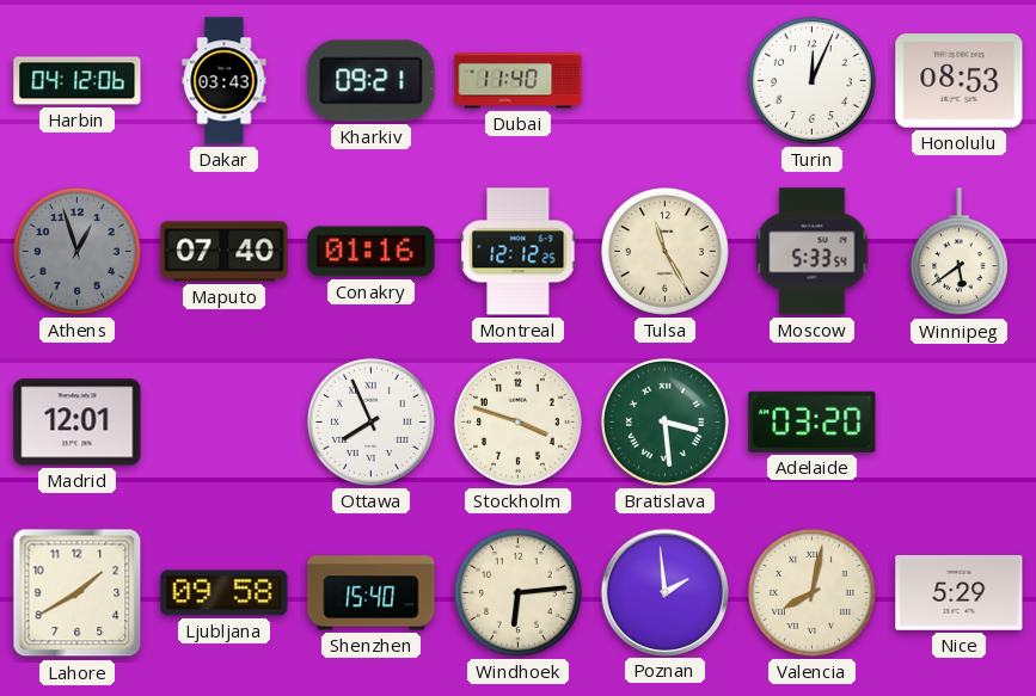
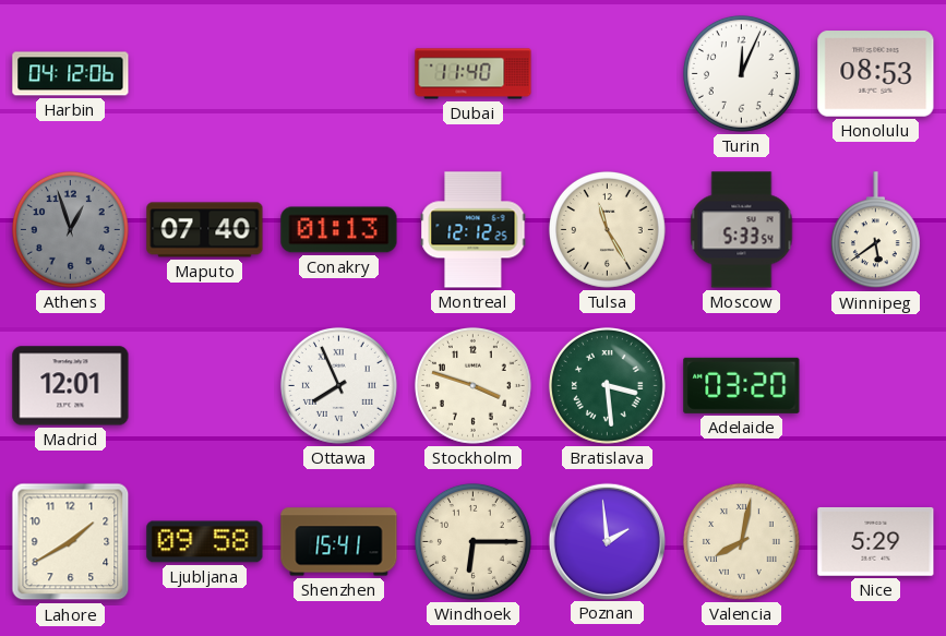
Dakar: 03:43 -> none
Kharkiv: 09:21 -> none
Conakry: 01:16 -> 01:13
Shenzhen: 15:40 -> 15:41
Windhoek: 6:14 -> 6:15
